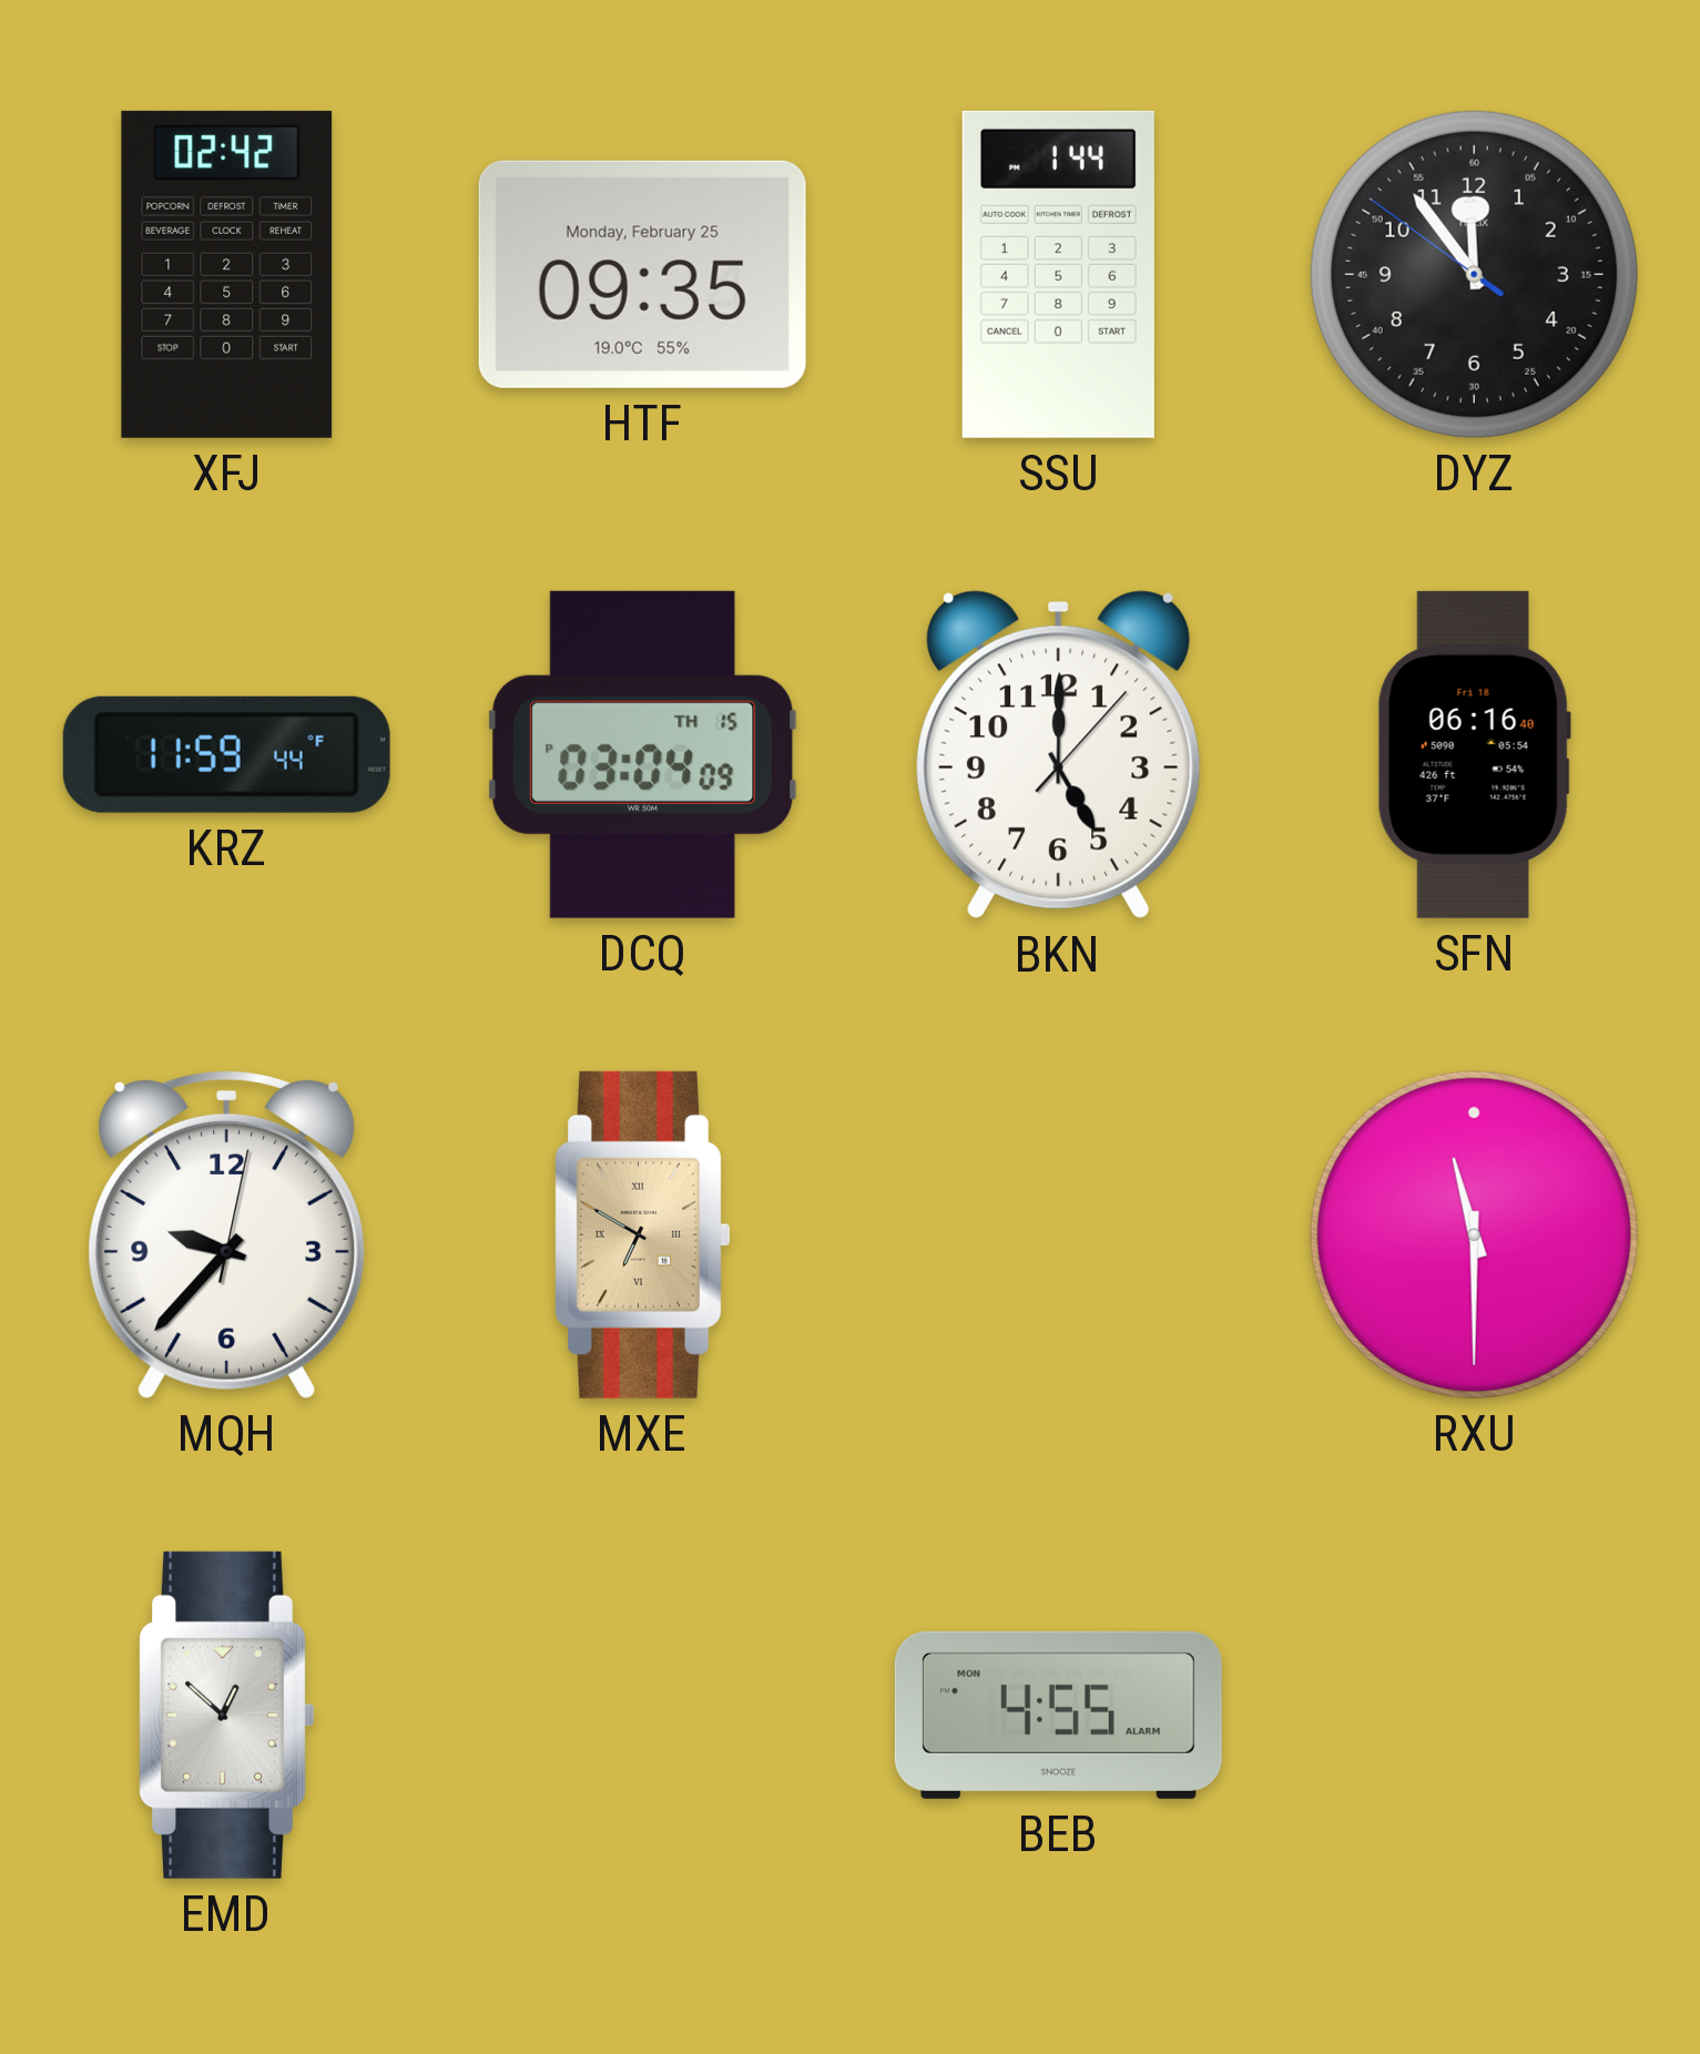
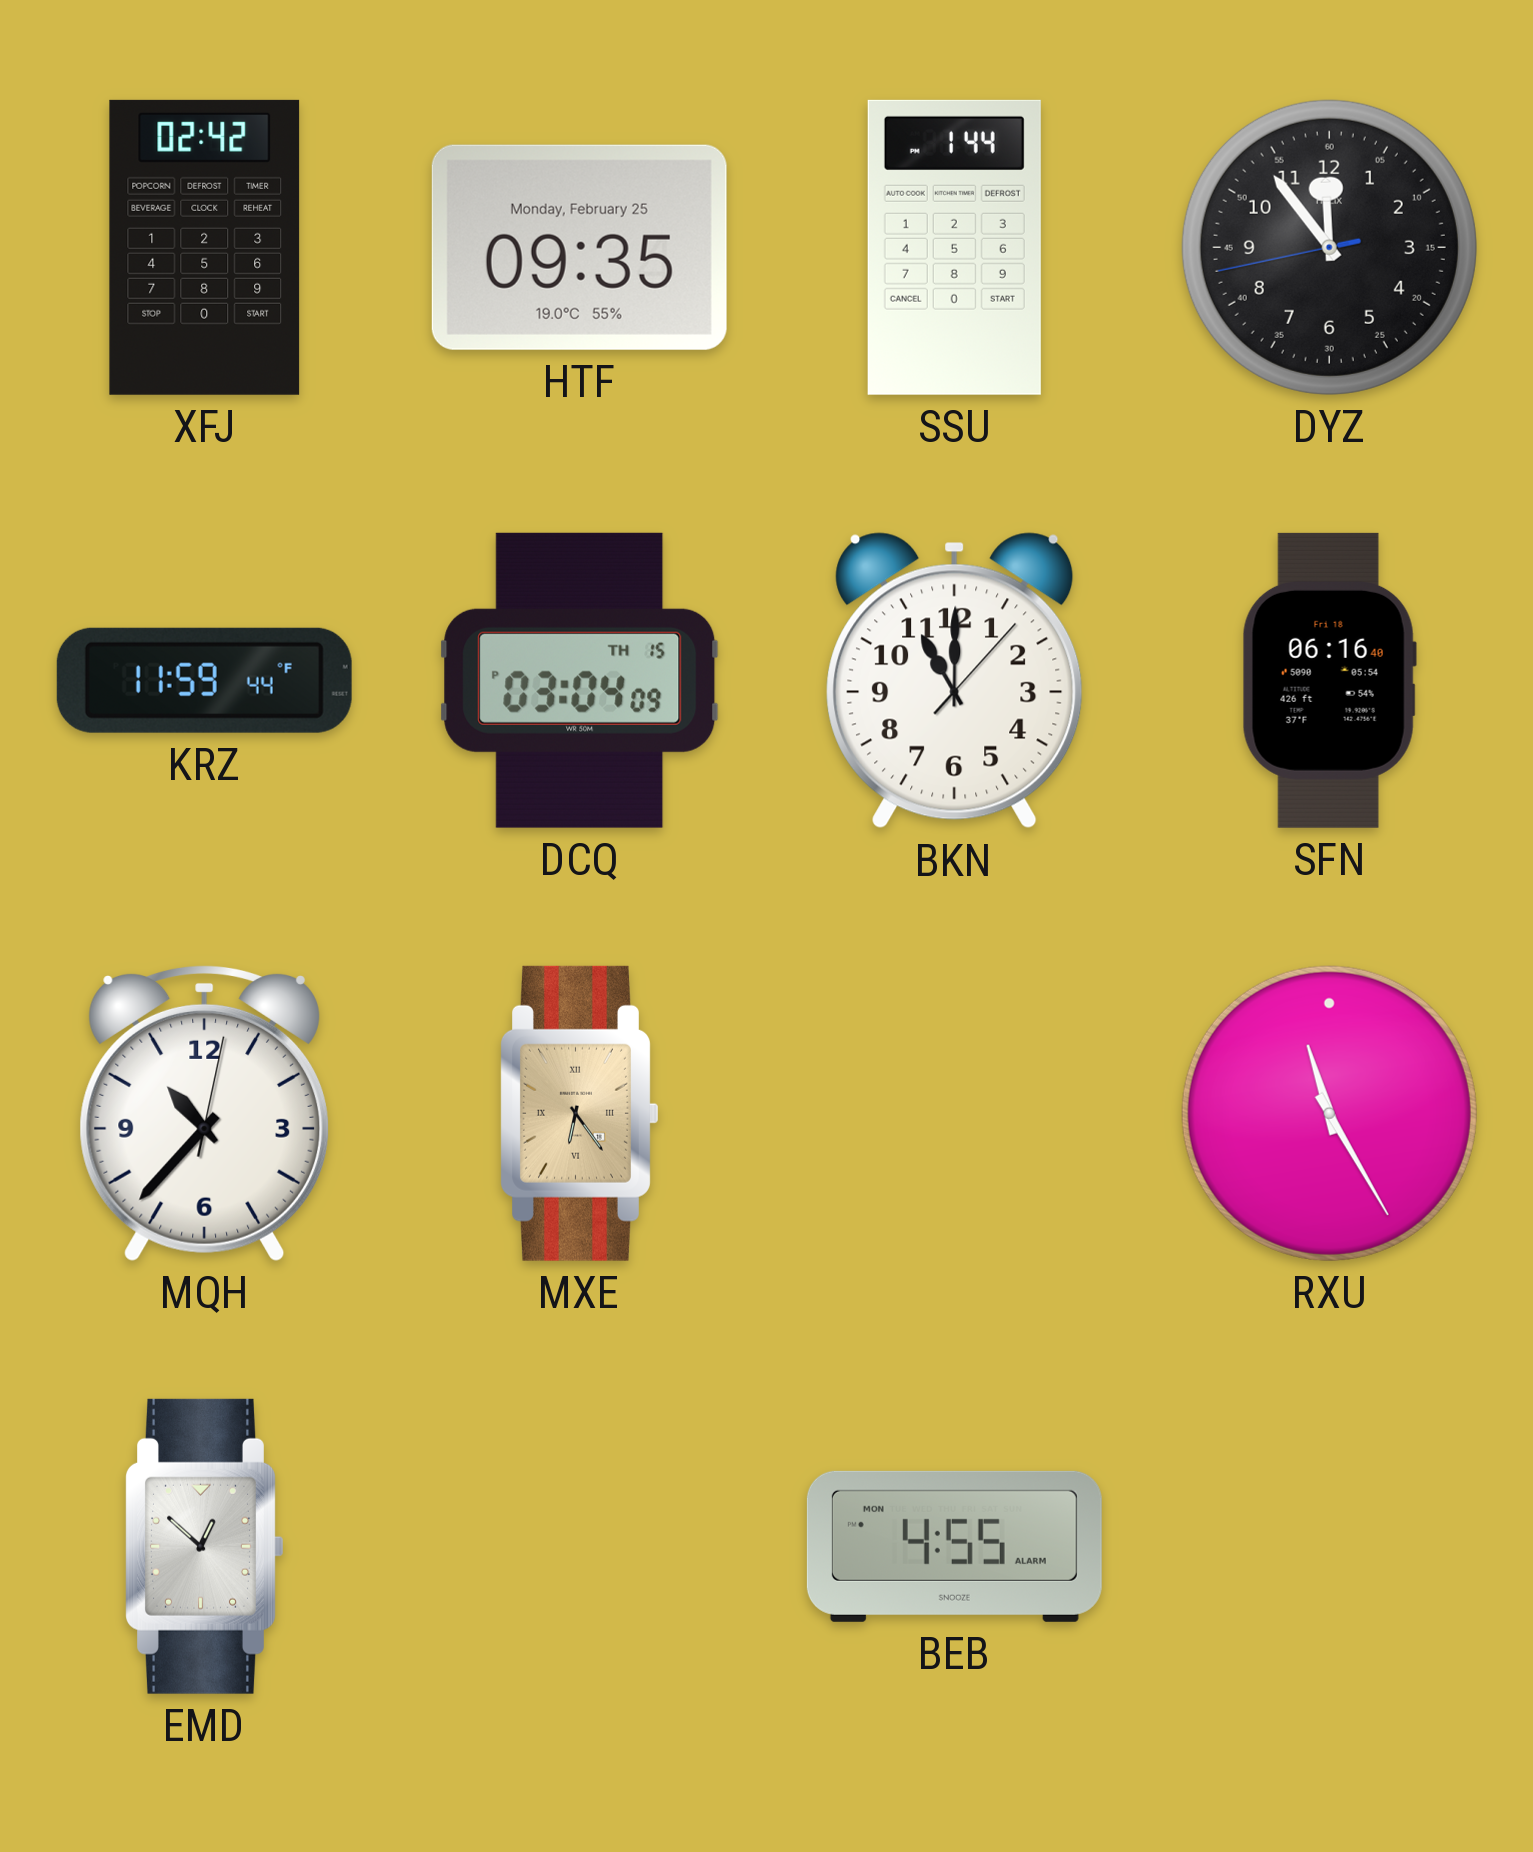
DYZ: 11:53:51 -> 11:53:43
BKN: 5:00 -> 11:00
MQH: 9:37 -> 10:37
MXE: 6:50 -> 6:24
RXU: 11:30 -> 11:25
